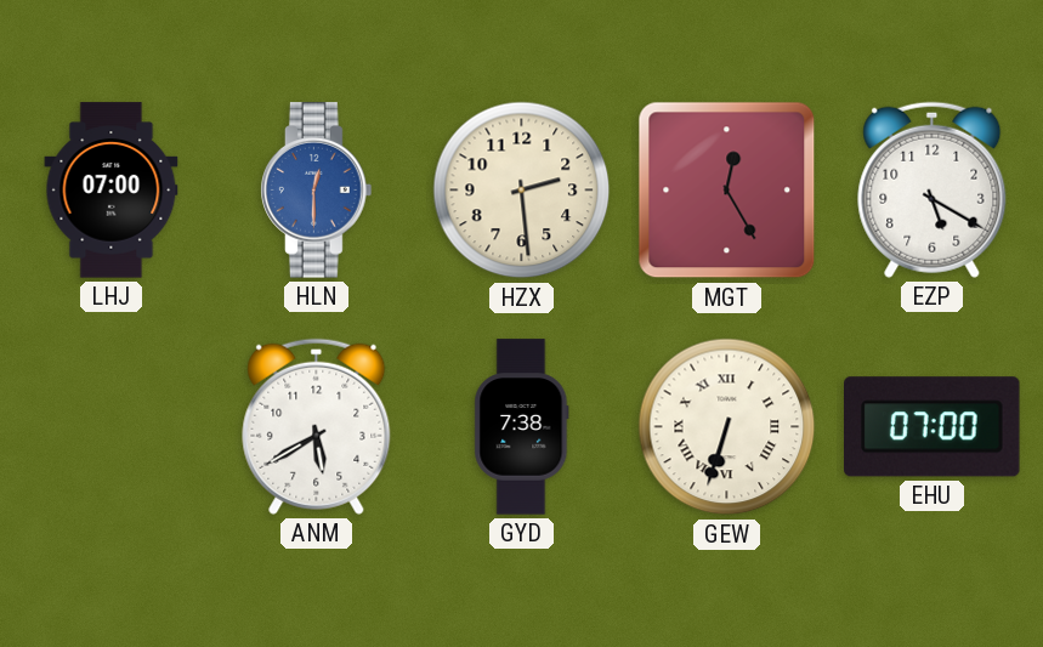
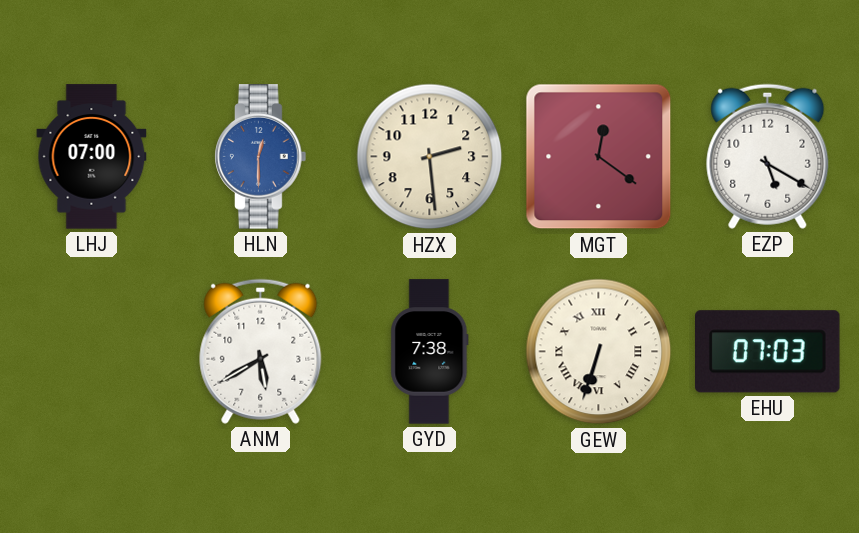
MGT: 12:25 -> 12:21
EHU: 07:00 -> 07:03
